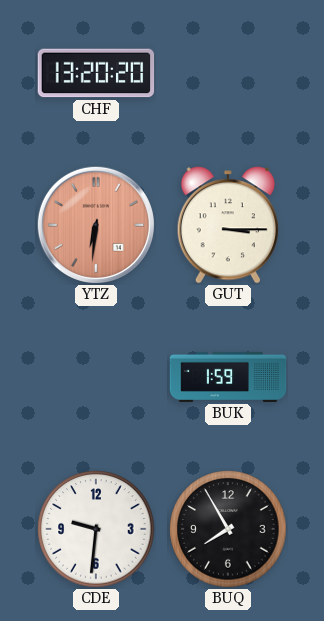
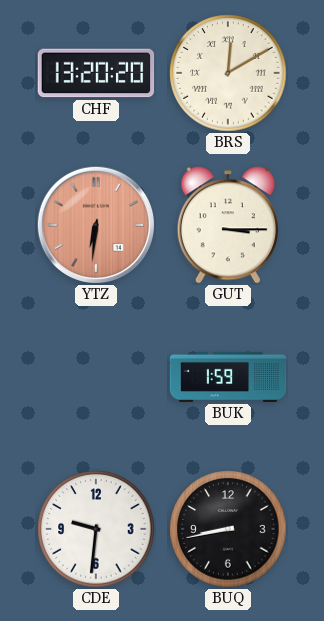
BRS: none -> 12:10
BUQ: 7:55 -> 8:43
